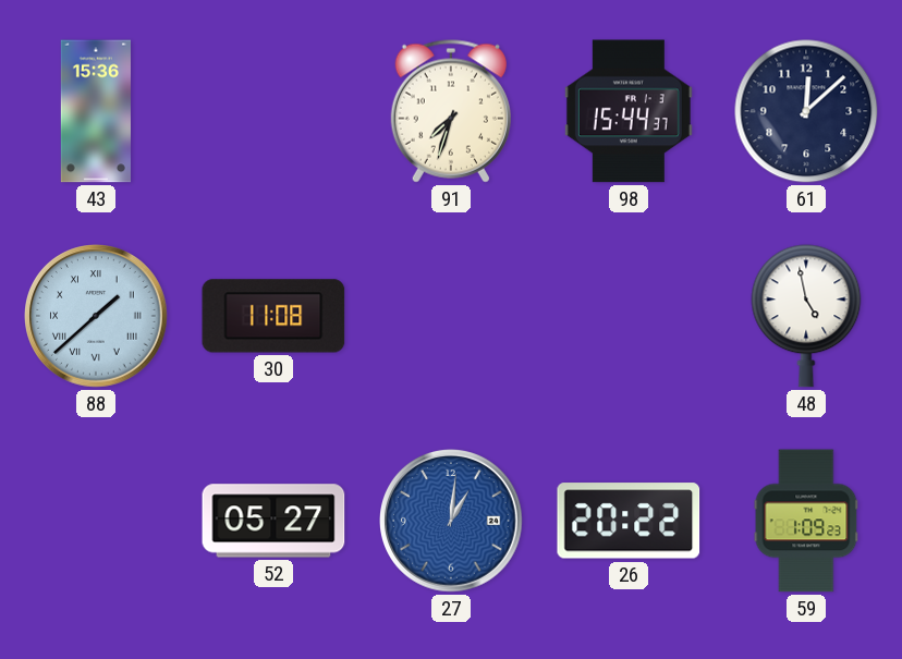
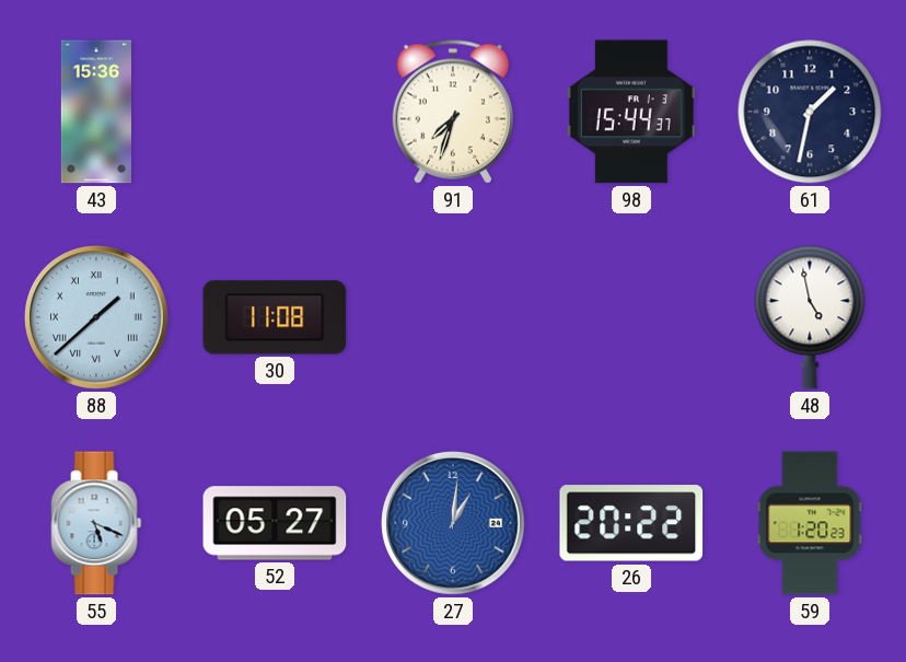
61: 12:08 -> 1:32
55: none -> 5:19
59: 1:09 -> 1:20
